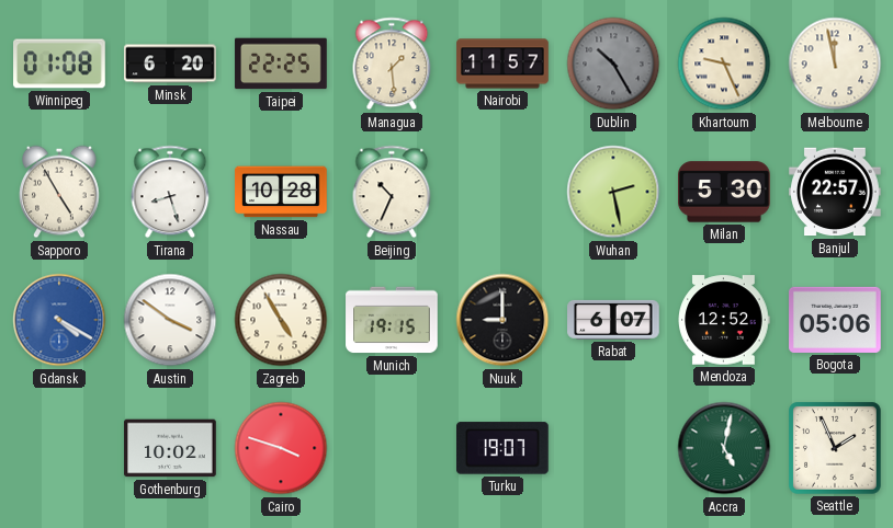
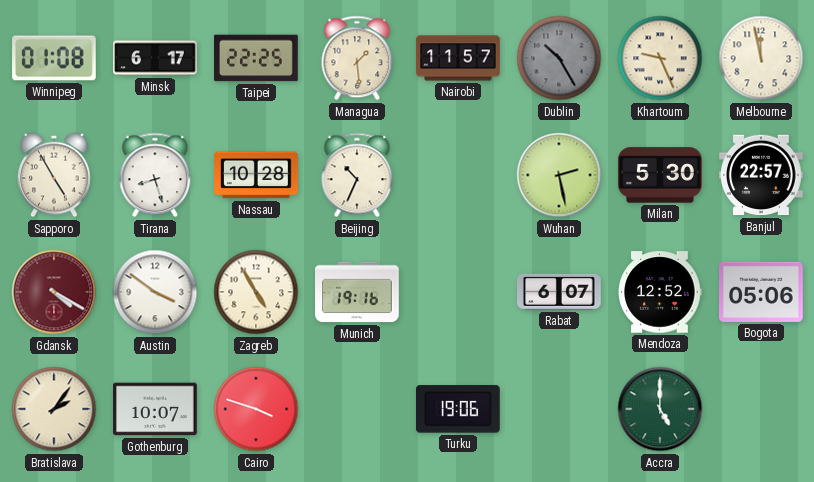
Minsk: 6:20 -> 6:17
Gdansk dial: blue -> burgundy
Munich: 19:15 -> 19:16
Nuuk: 9:00 -> none
Bratislava: none -> 2:06
Gothenburg: 10:02 -> 10:07
Turku: 19:07 -> 19:06
Accra: 5:02 -> 5:00
Seattle: 1:56 -> none
